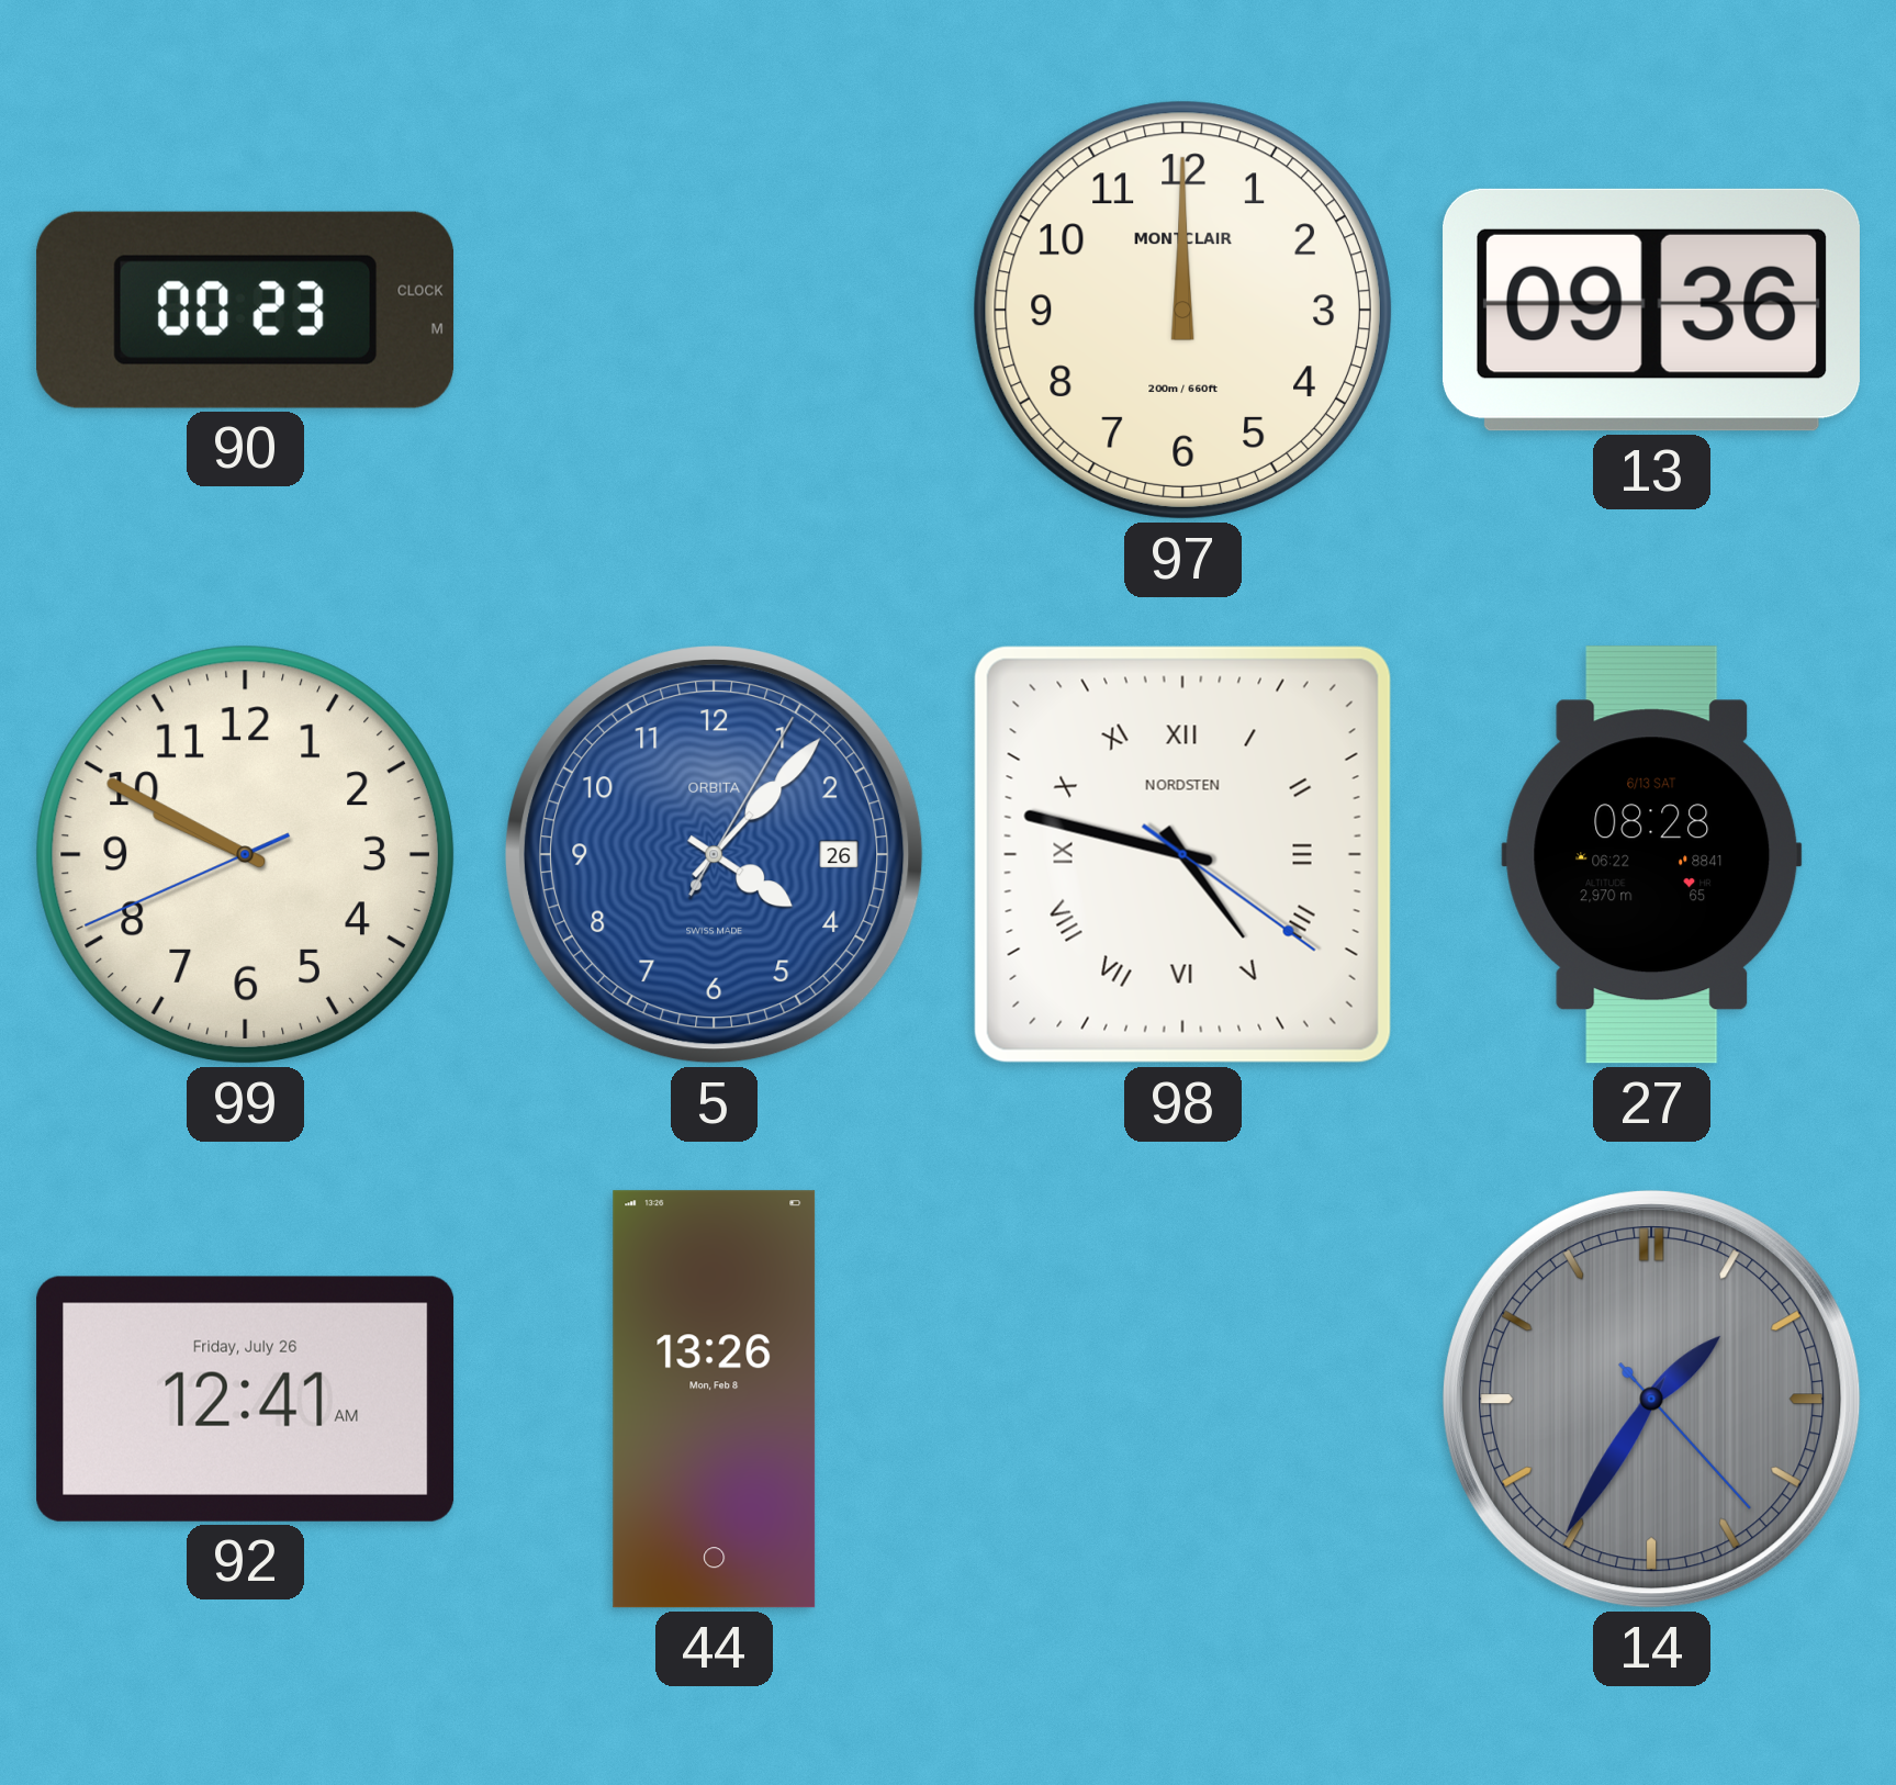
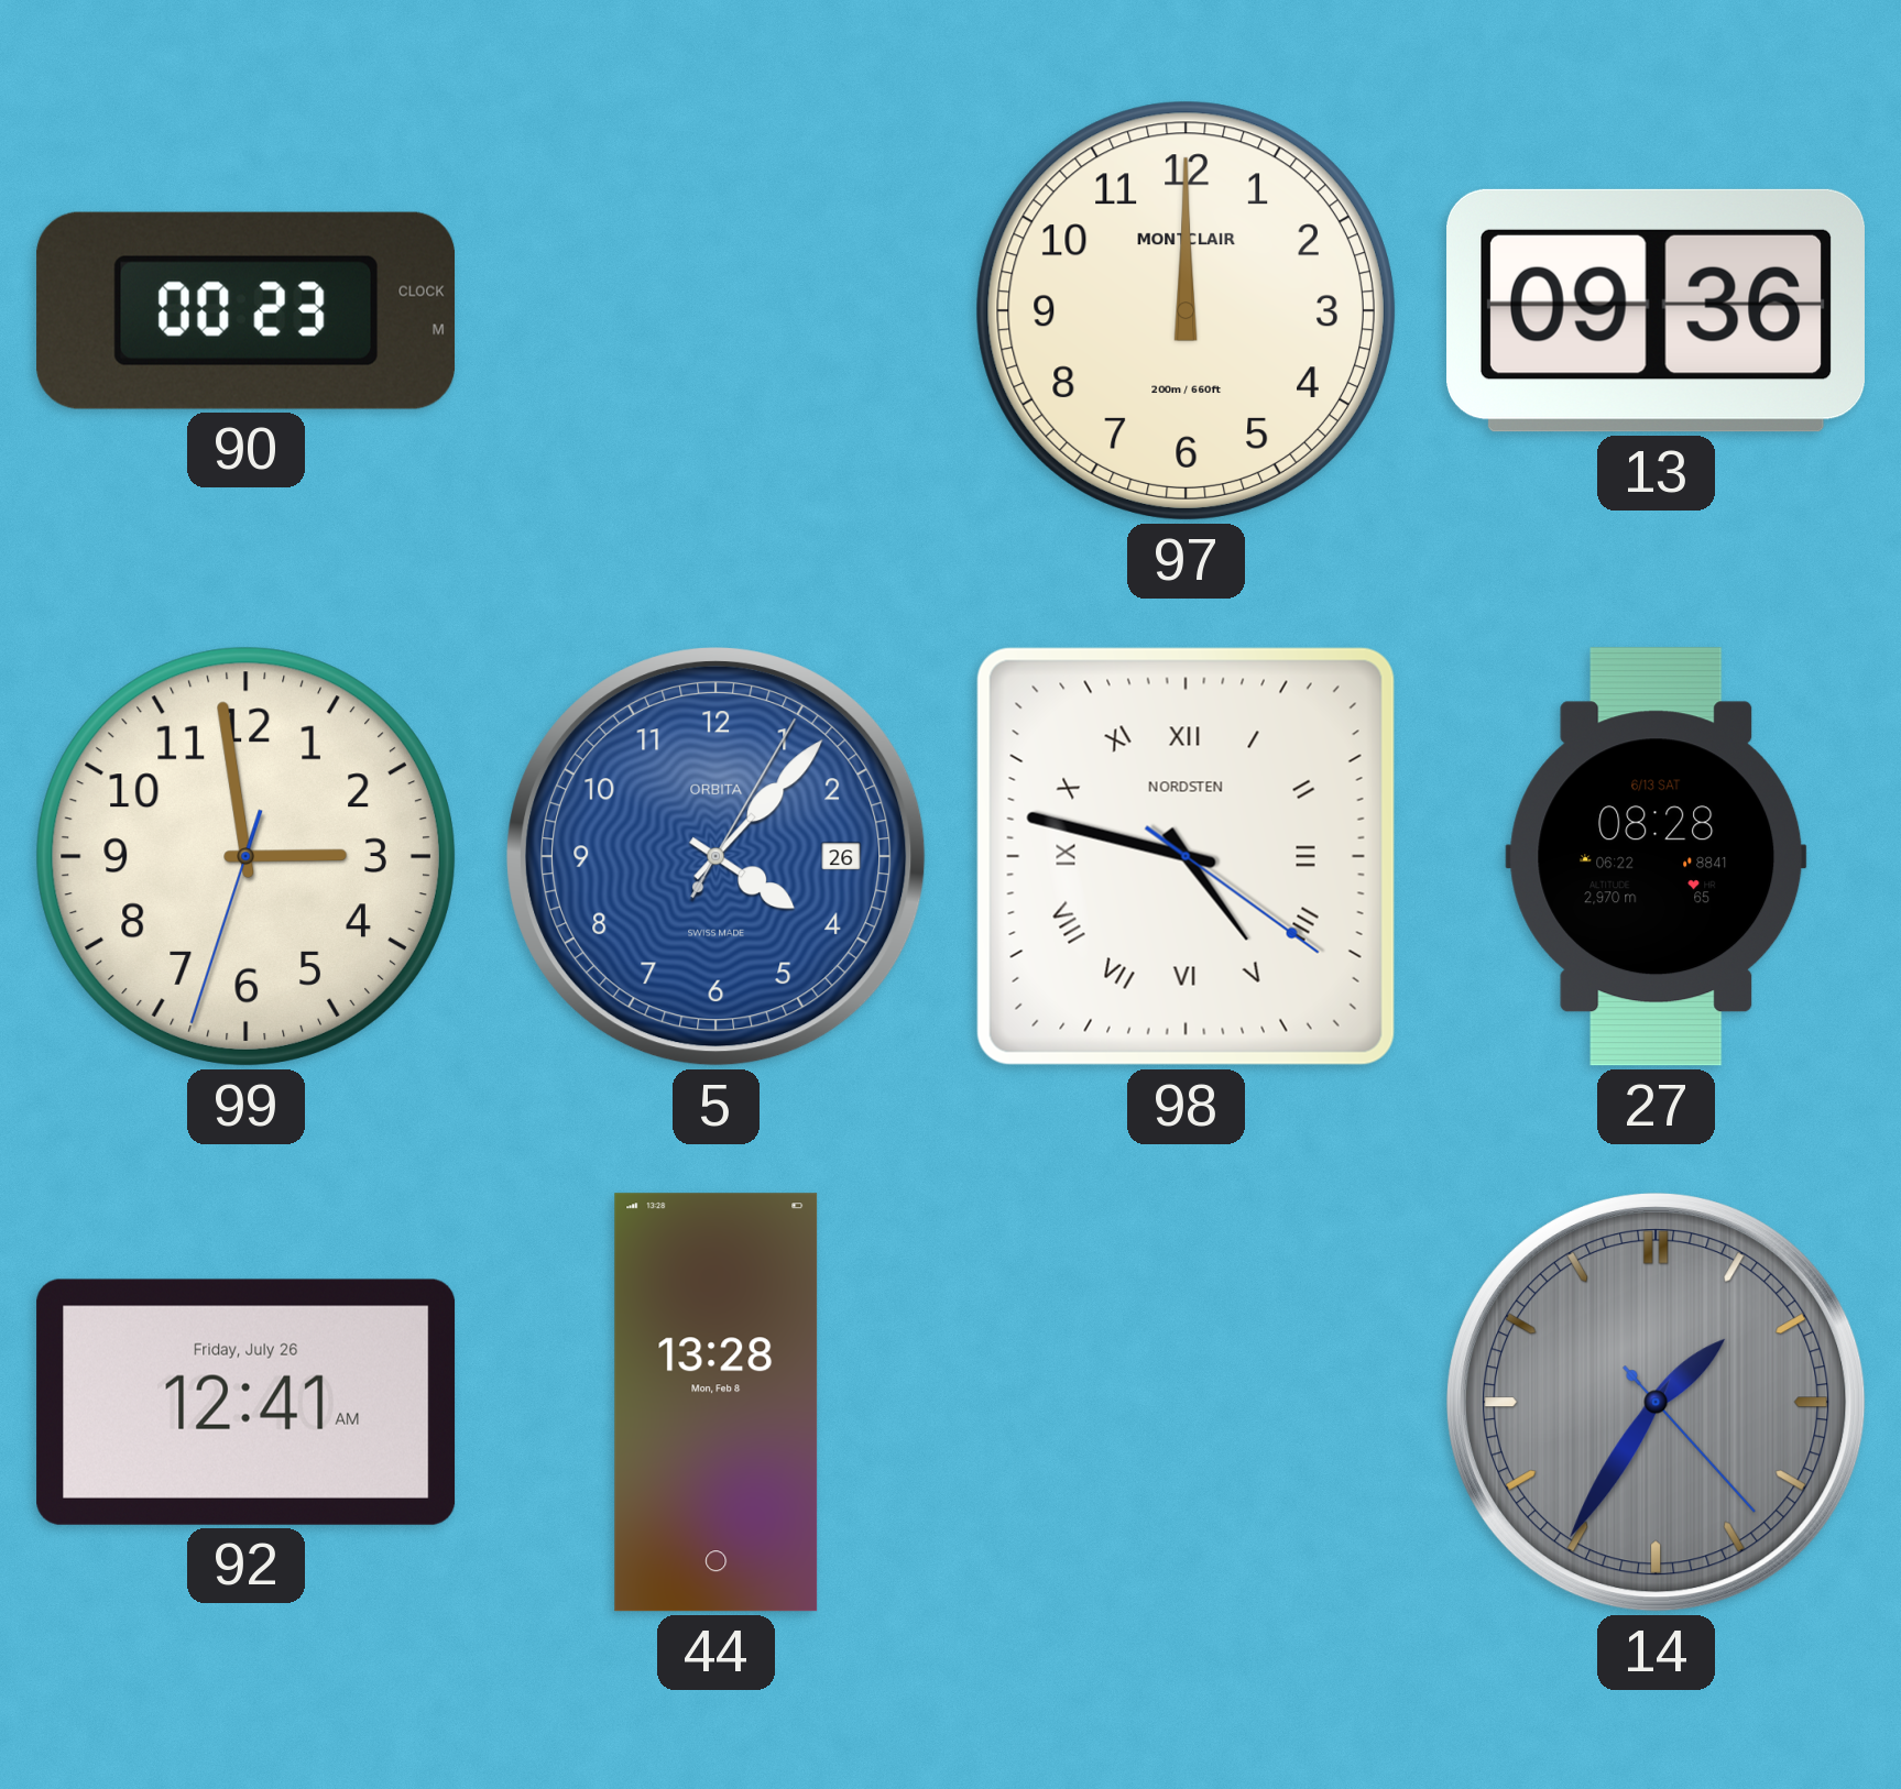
99: 9:49 -> 2:58
44: 13:26 -> 13:28
